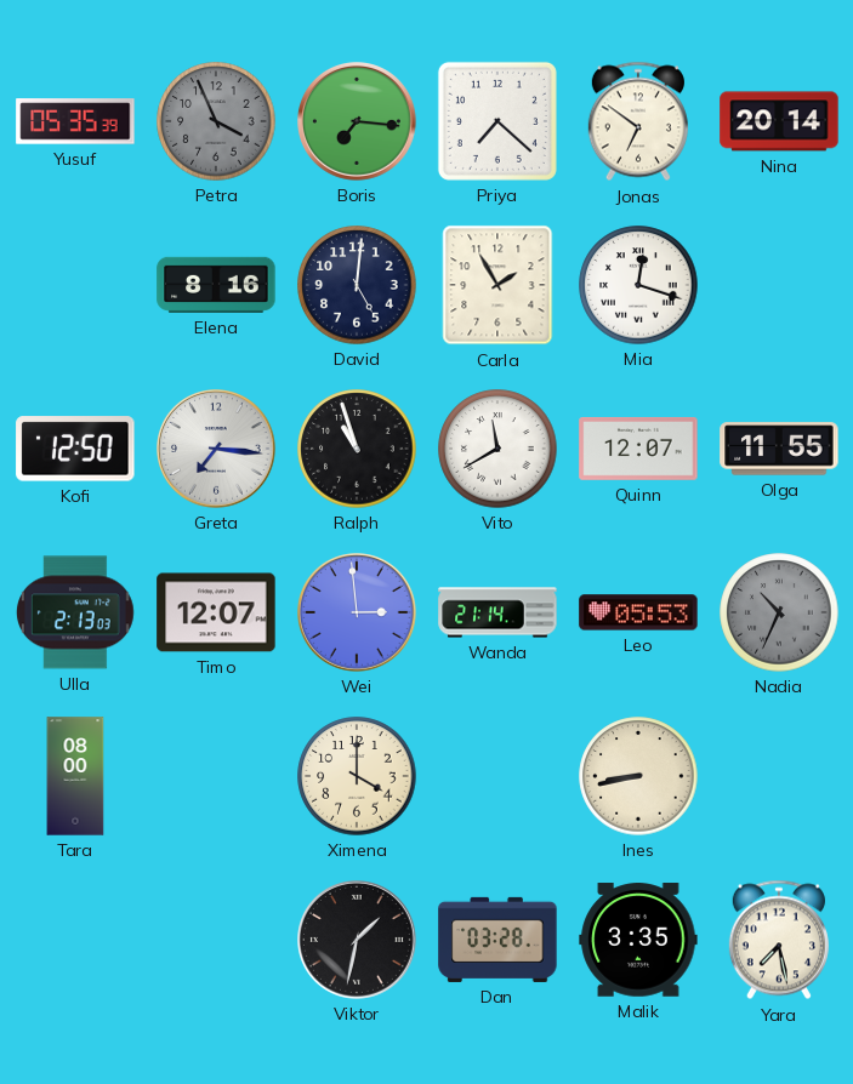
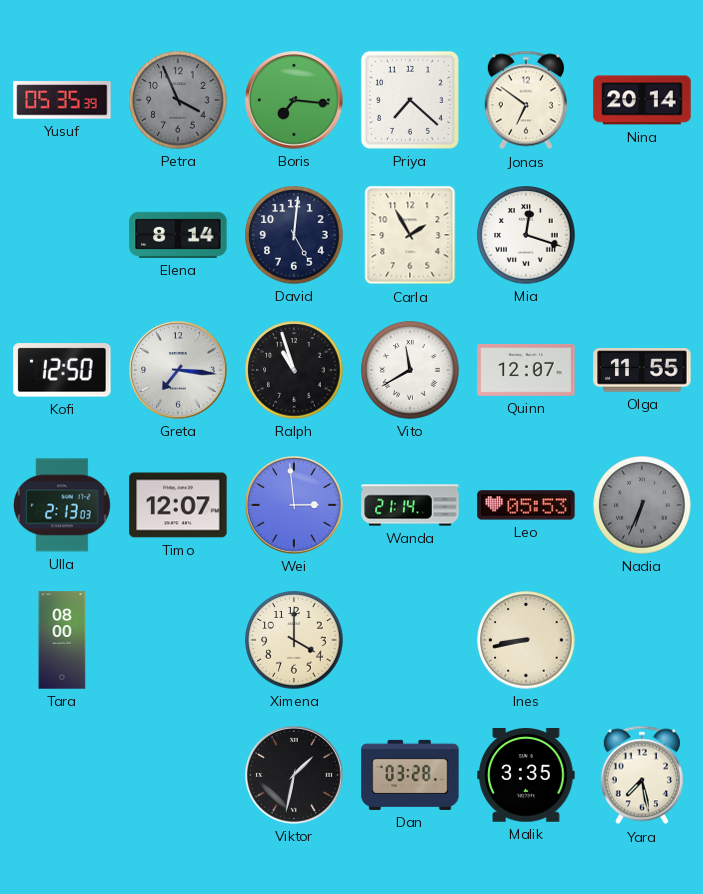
Elena: 8:16 -> 8:14
Nadia: 10:34 -> 6:34
